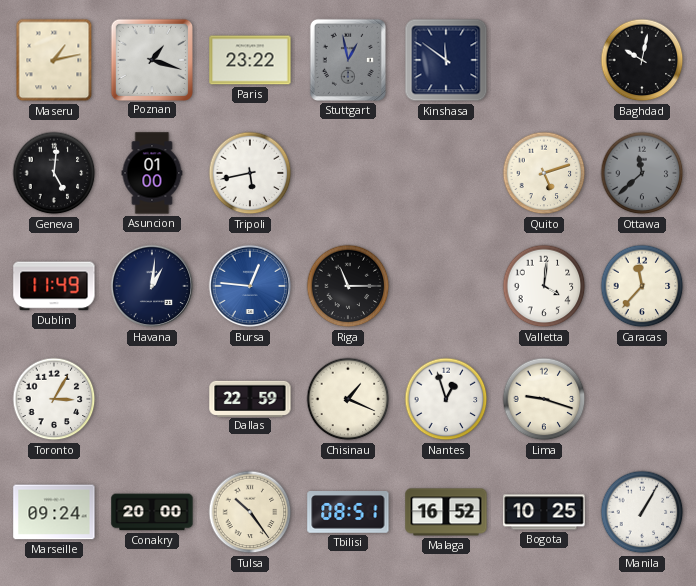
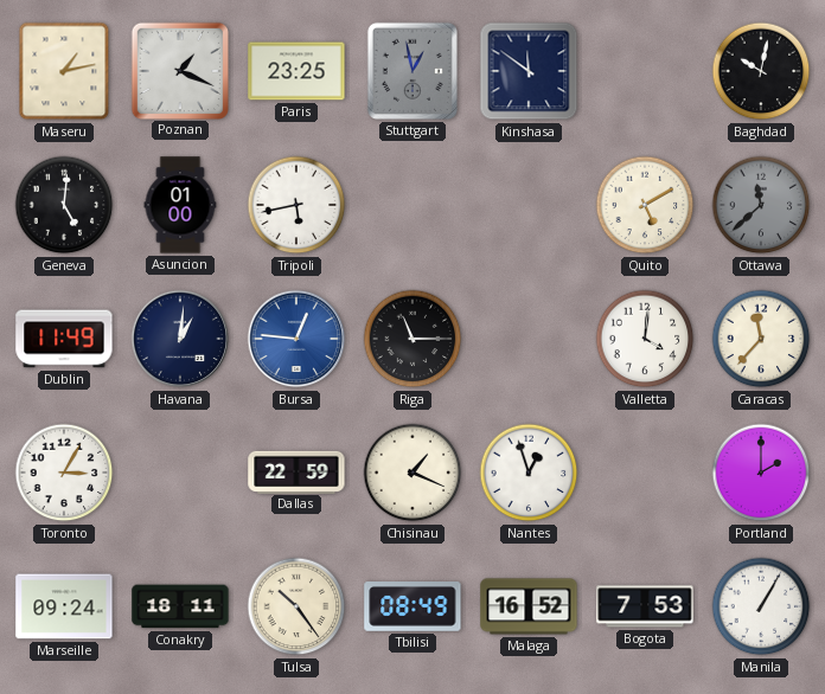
Poznan: 1:18 -> 1:19
Paris: 23:22 -> 23:25
Quito: 5:12 -> 5:10
Lima: 9:18 -> none
Portland: none -> 2:00
Conakry: 20:00 -> 18:11
Tbilisi: 08:51 -> 08:49
Bogota: 10:25 -> 7:53
